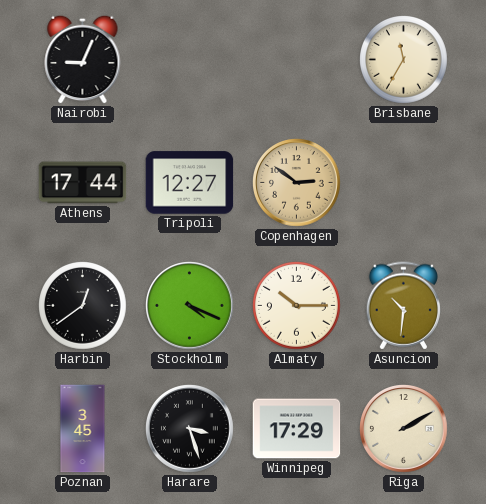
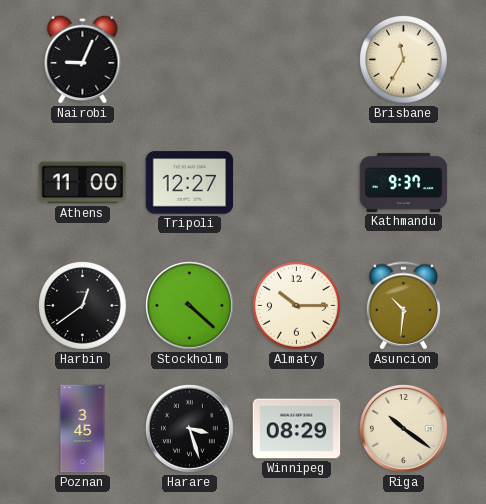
Athens: 17:44 -> 11:00
Copenhagen: 2:51 -> none
Kathmandu: none -> 9:37
Stockholm: 4:19 -> 4:22
Winnipeg: 17:29 -> 08:29
Riga: 2:10 -> 10:21
